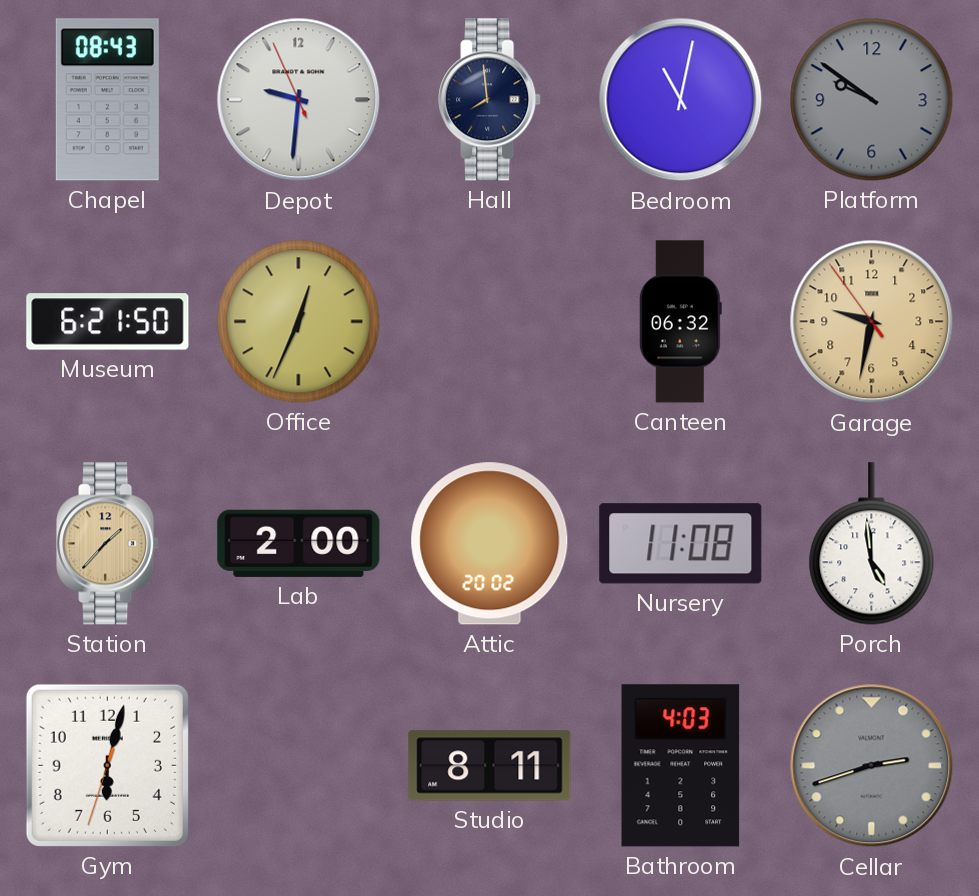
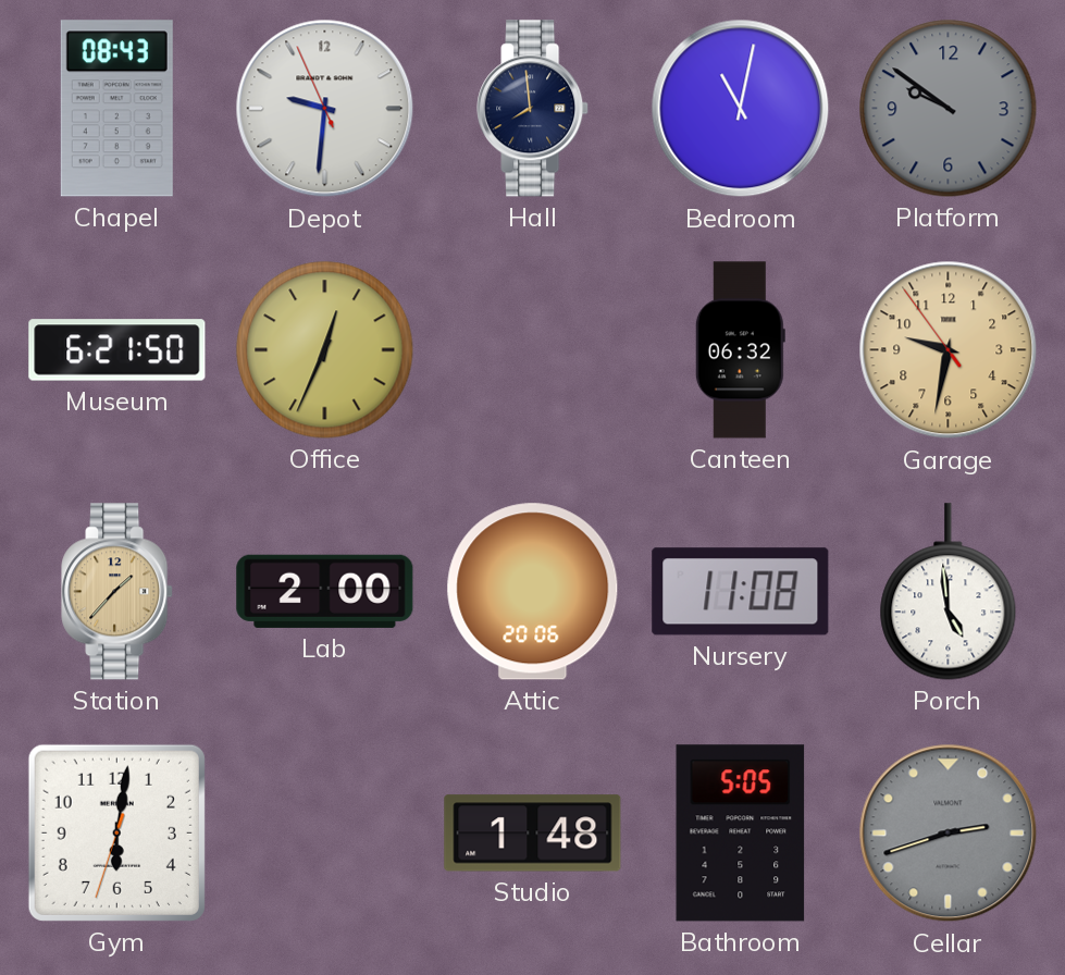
Attic: 20:02 -> 20:06
Gym: 6:02 -> 6:01
Studio: 8:11 -> 1:48
Bathroom: 4:03 -> 5:05
